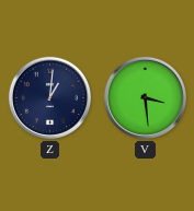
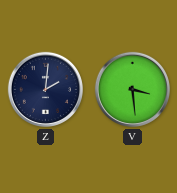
Z: 1:01 -> 2:01
